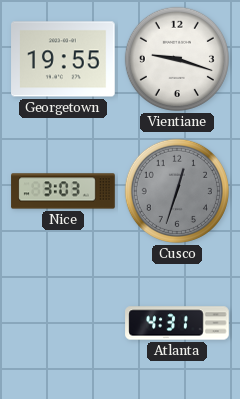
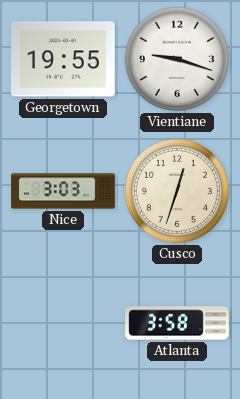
Cusco dial: grey -> cream
Atlanta: 4:31 -> 3:58
